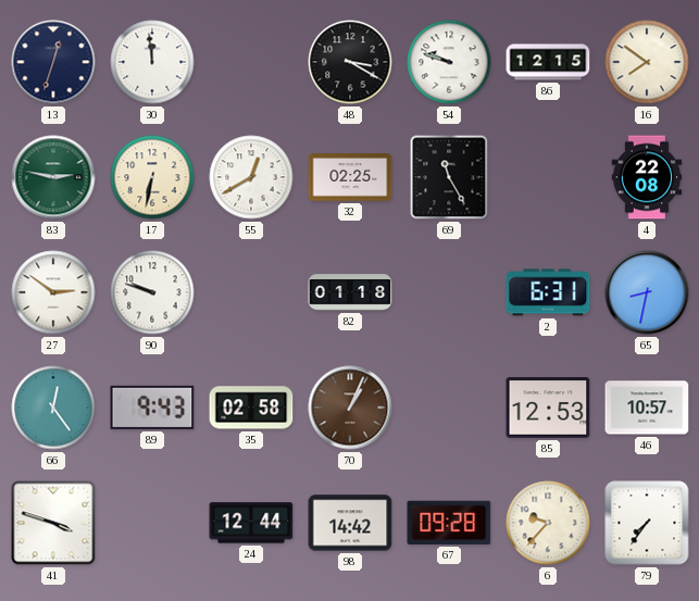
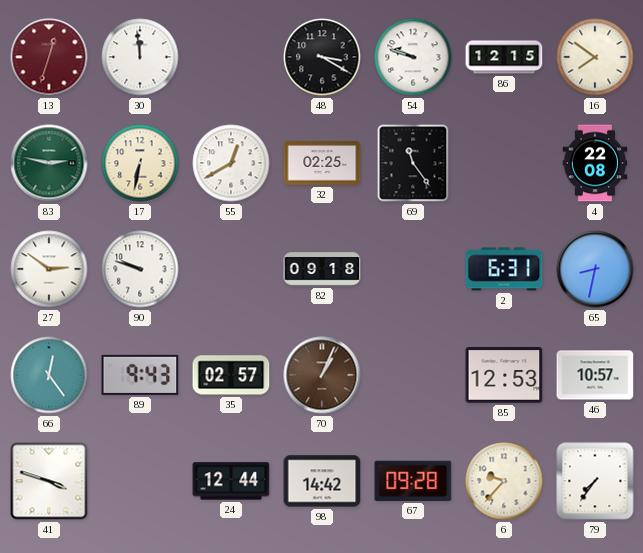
13 dial: navy -> burgundy
69: 11:25 -> 11:24
82: 01:18 -> 09:18
35: 02:58 -> 02:57
